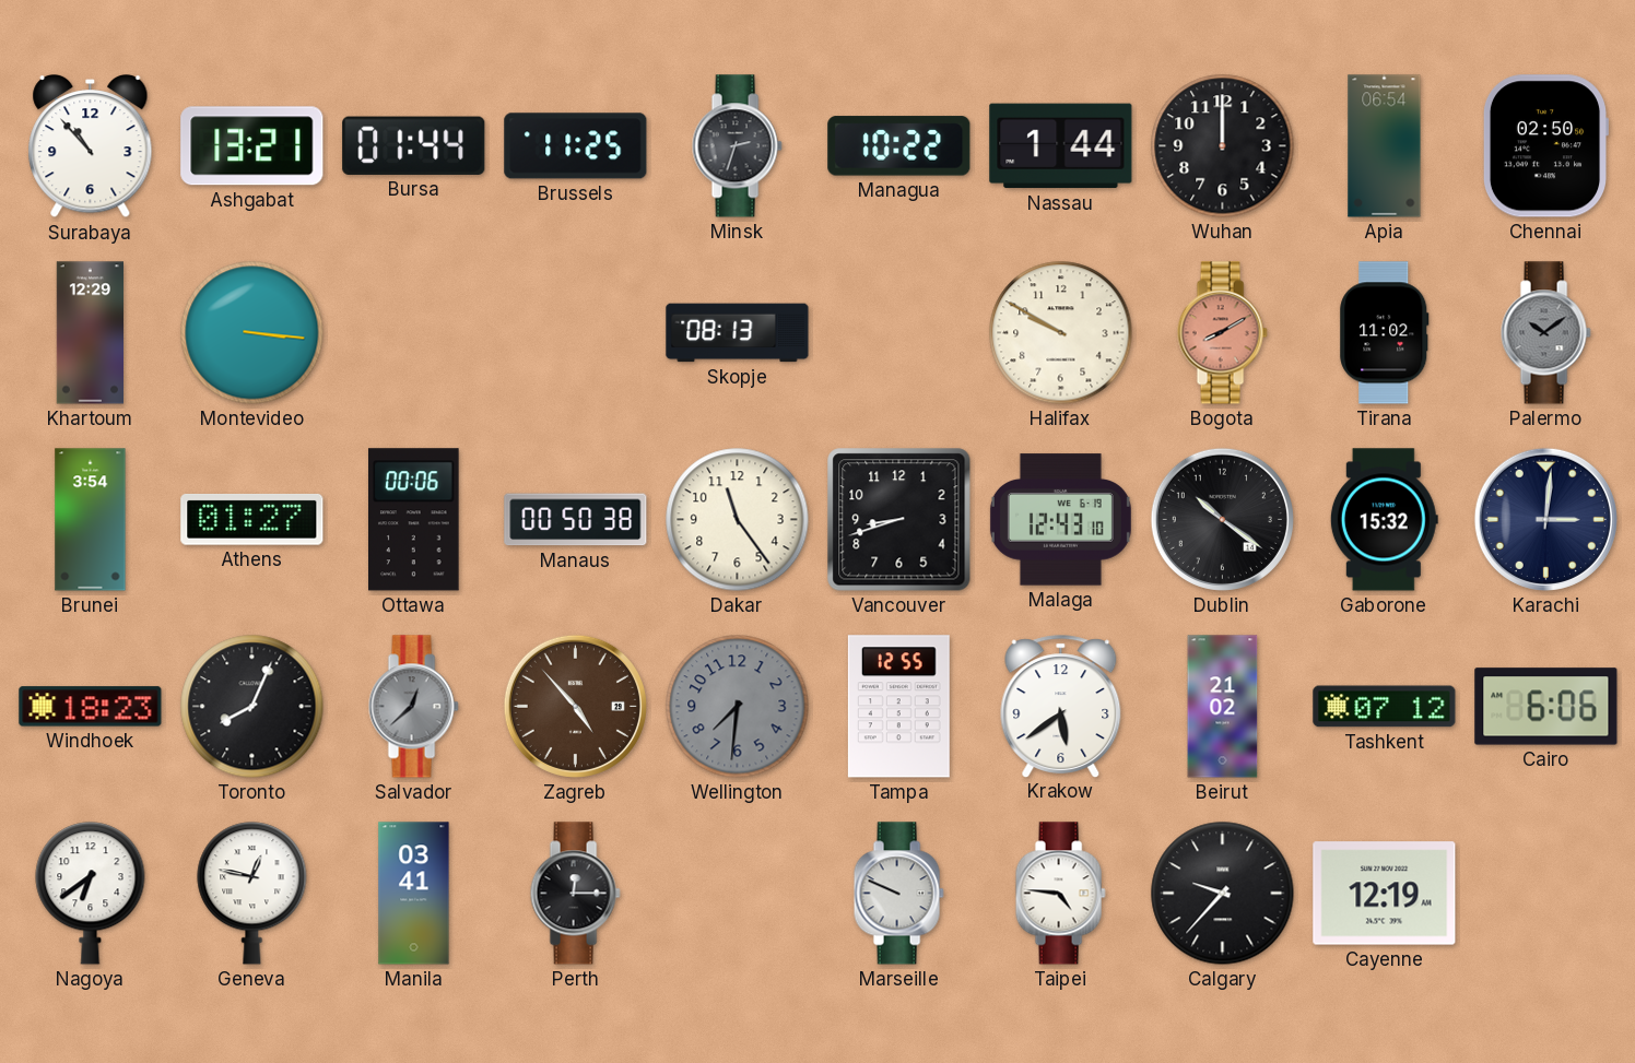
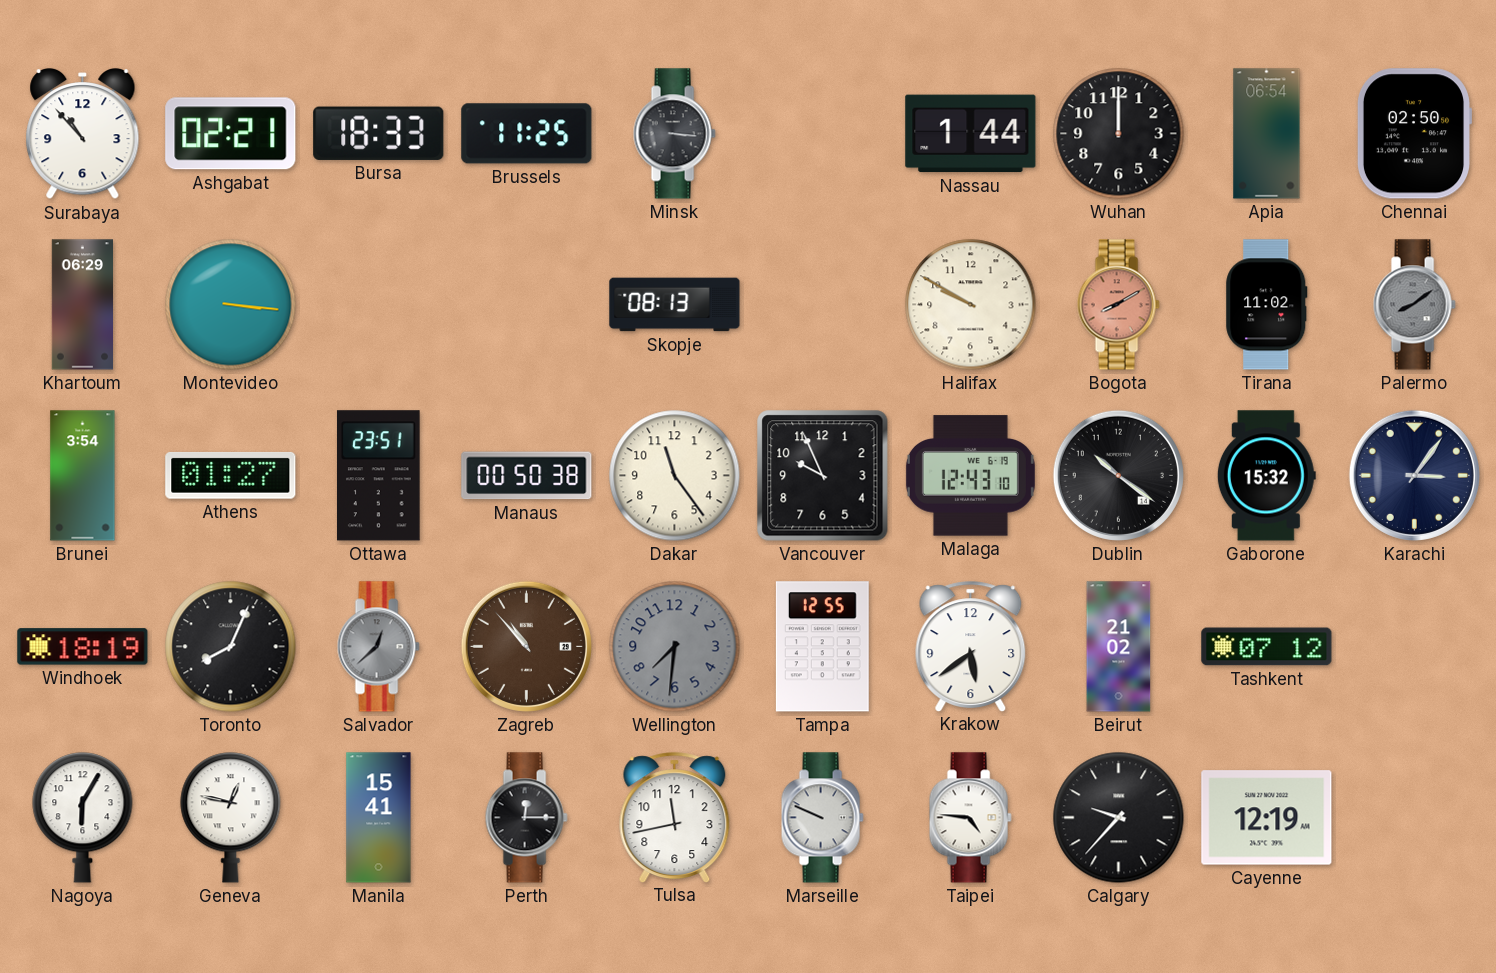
Ashgabat: 13:21 -> 02:21
Bursa: 01:44 -> 18:33
Minsk: 2:33 -> 3:16
Managua: 10:22 -> none
Khartoum: 12:29 -> 06:29
Palermo: 10:09 -> 8:09
Ottawa: 00:06 -> 23:51
Vancouver: 8:42 -> 9:56
Karachi: 3:01 -> 3:06
Windhoek: 18:23 -> 18:19
Zagreb: 4:53 -> 10:53
Cairo: 6:06 -> none
Nagoya: 6:39 -> 6:05
Manila: 03:41 -> 15:41
Tulsa: none -> 11:43
